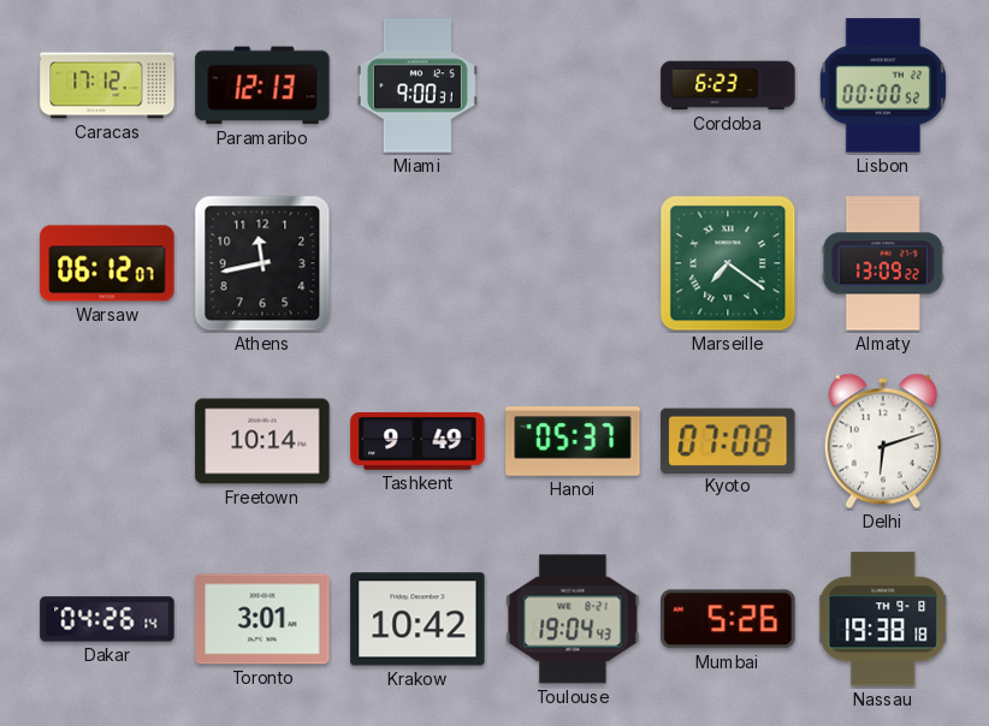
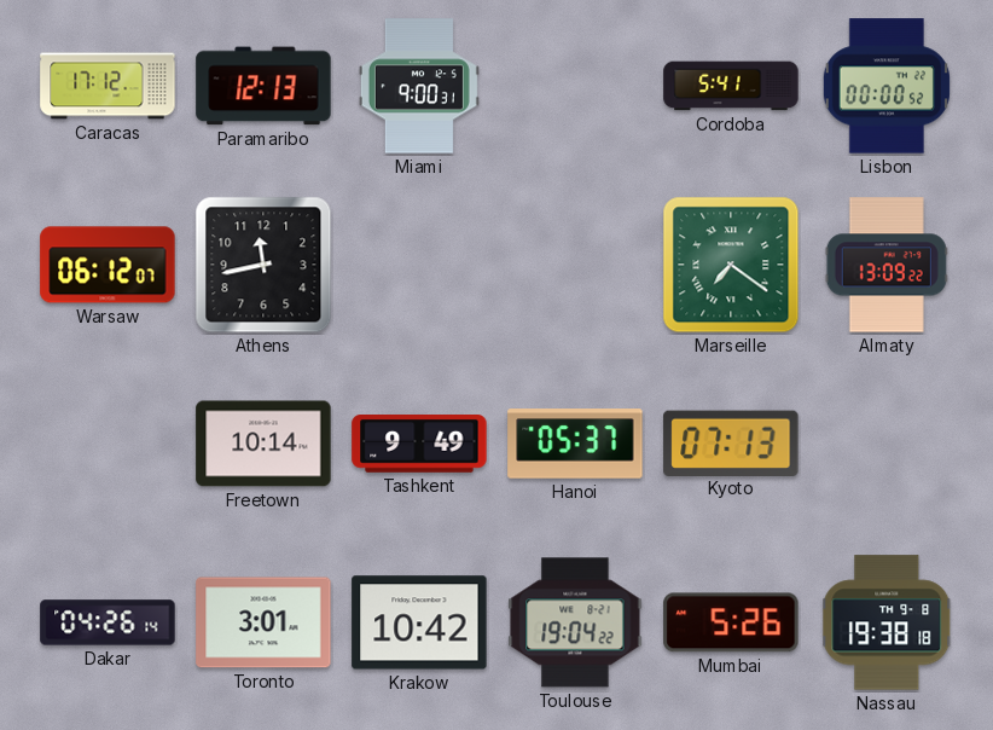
Cordoba: 6:23 -> 5:41
Kyoto: 07:08 -> 07:13
Delhi: 6:12 -> none
Toulouse: 19:04:43 -> 19:04:22
